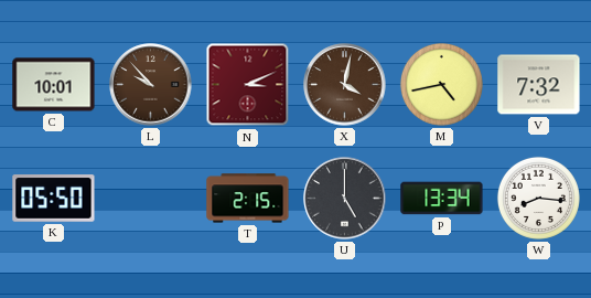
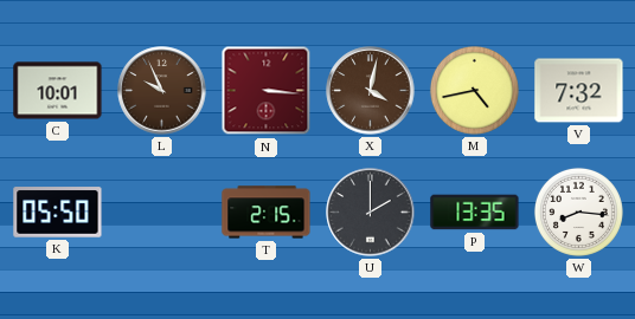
L: 9:53 -> 9:56
N: 3:11 -> 3:16
U: 5:00 -> 2:00
P: 13:34 -> 13:35
